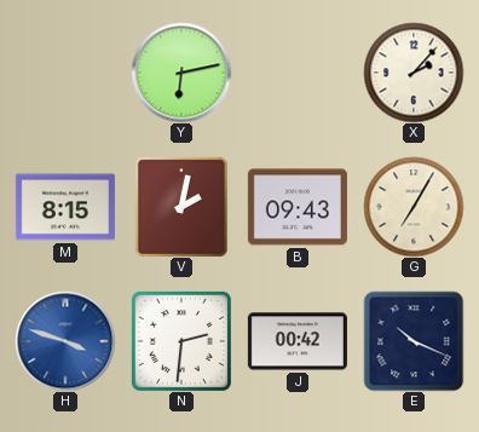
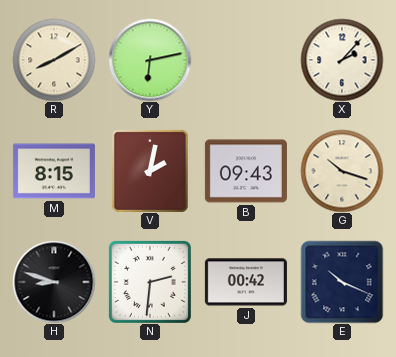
R: none -> 8:10
G: 7:05 -> 10:18
H: 3:48 -> 8:48
H dial: blue -> black
